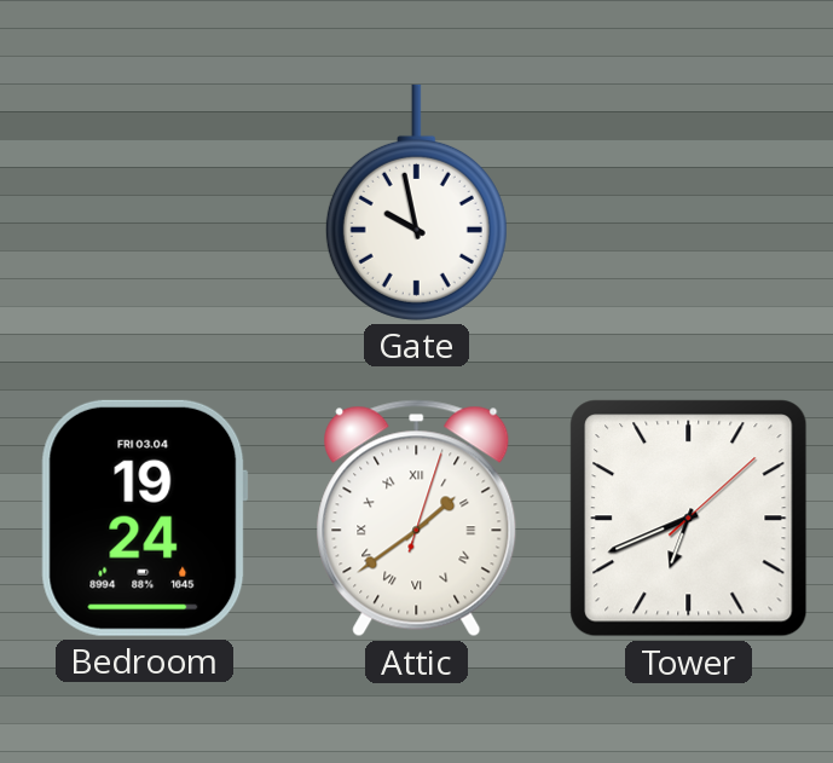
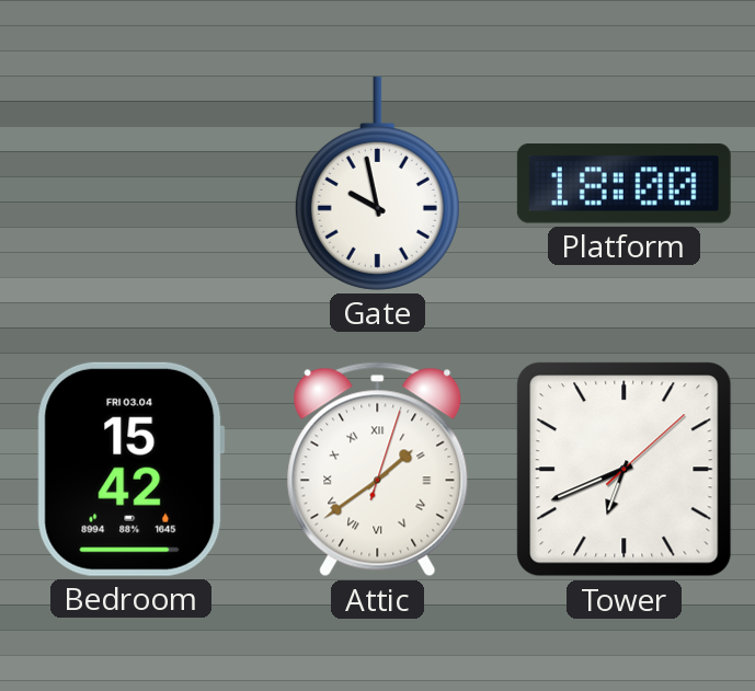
Platform: none -> 18:00
Bedroom: 19:24 -> 15:42
